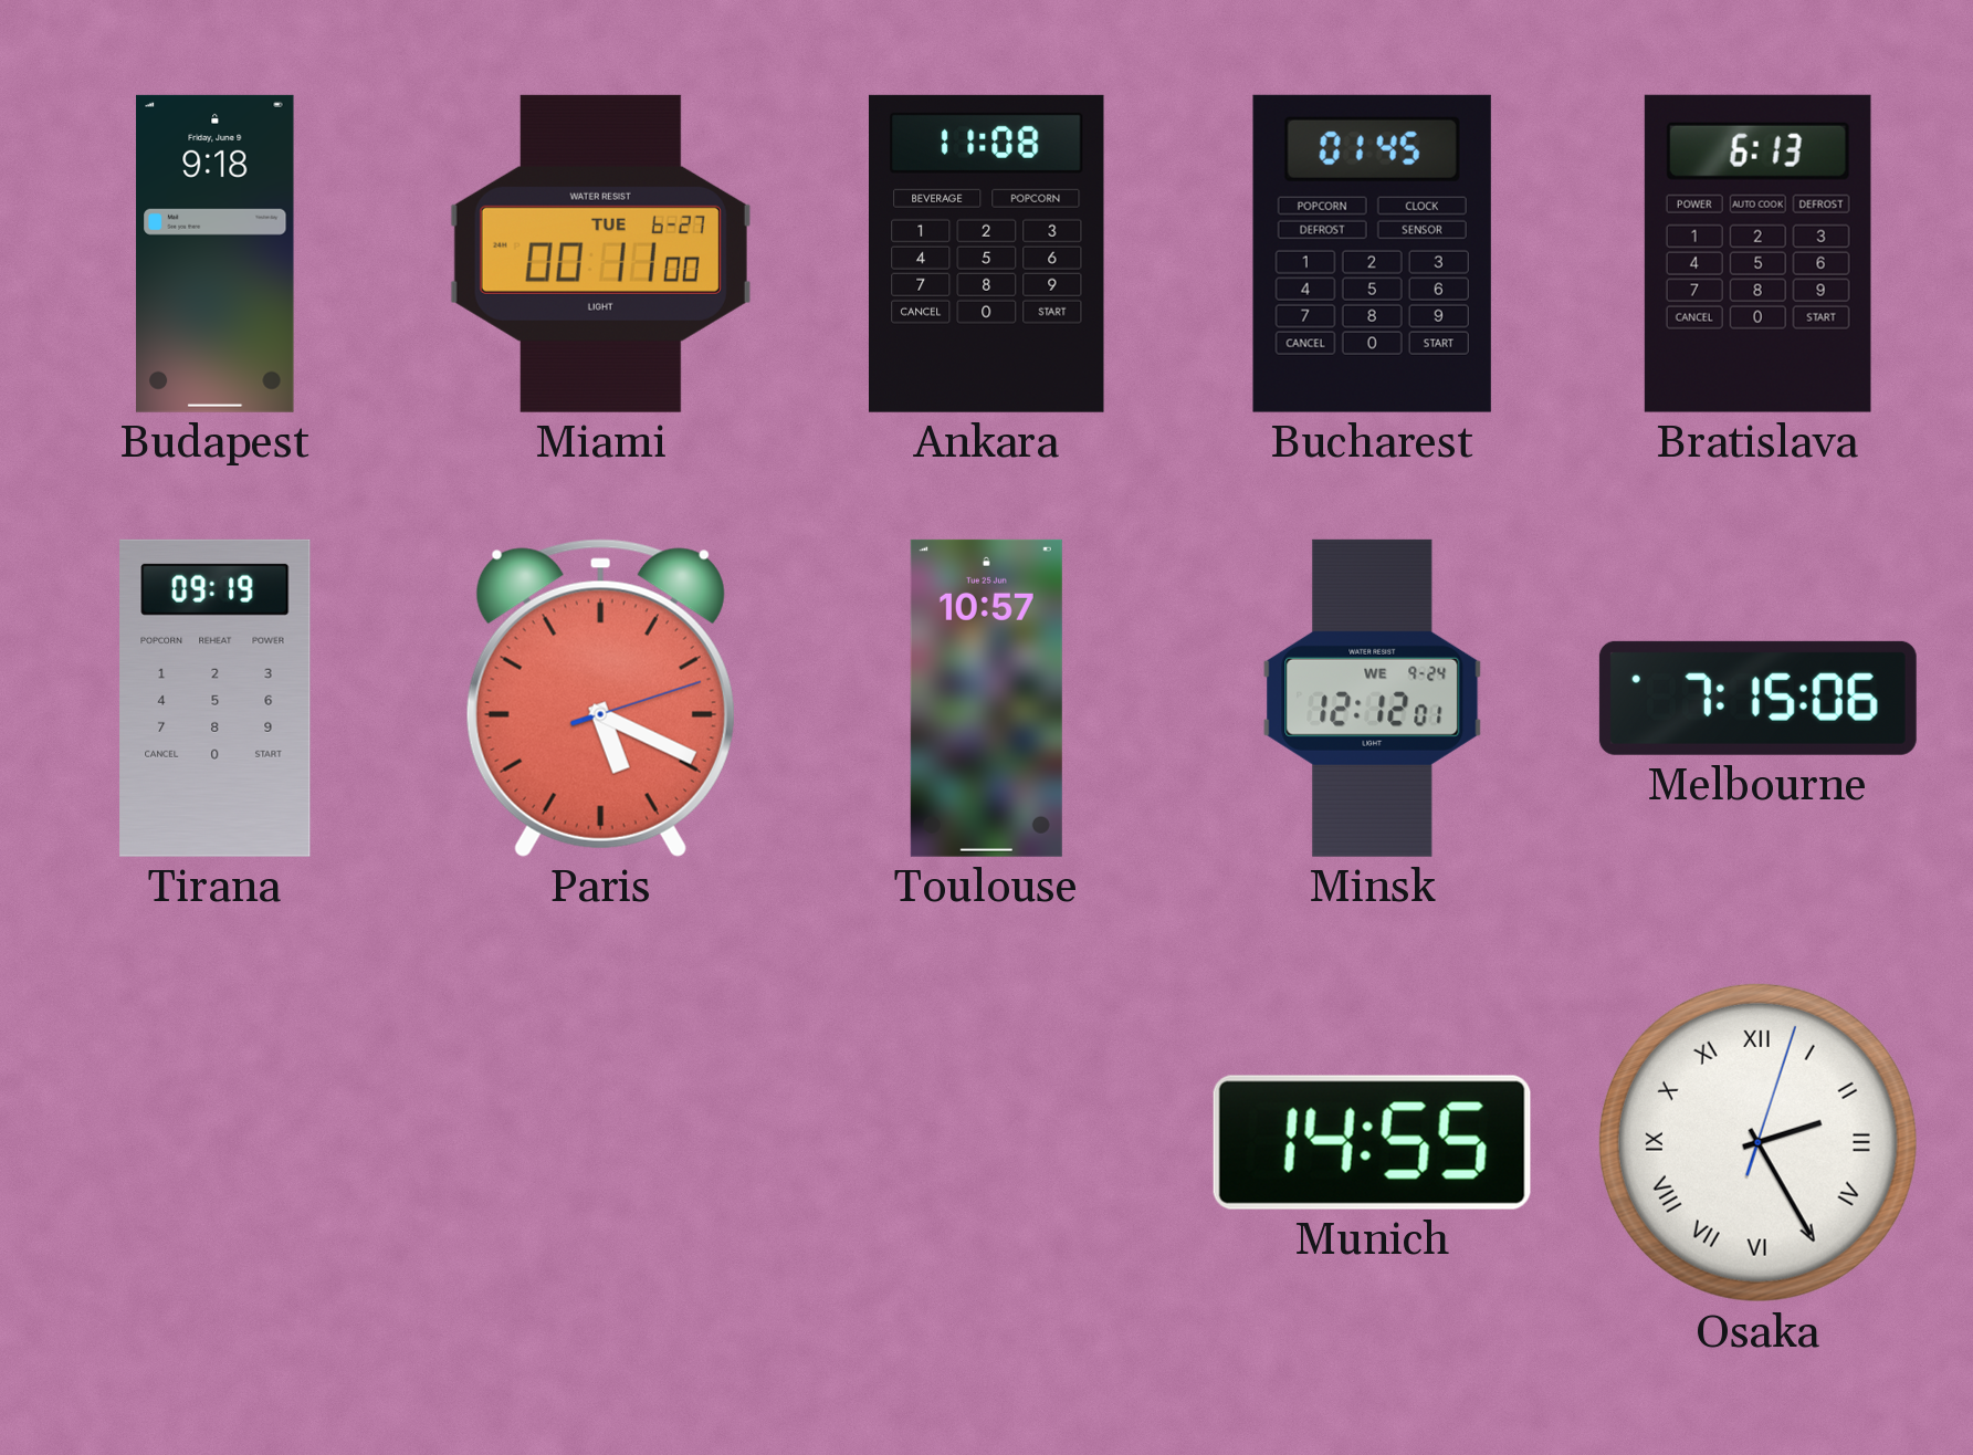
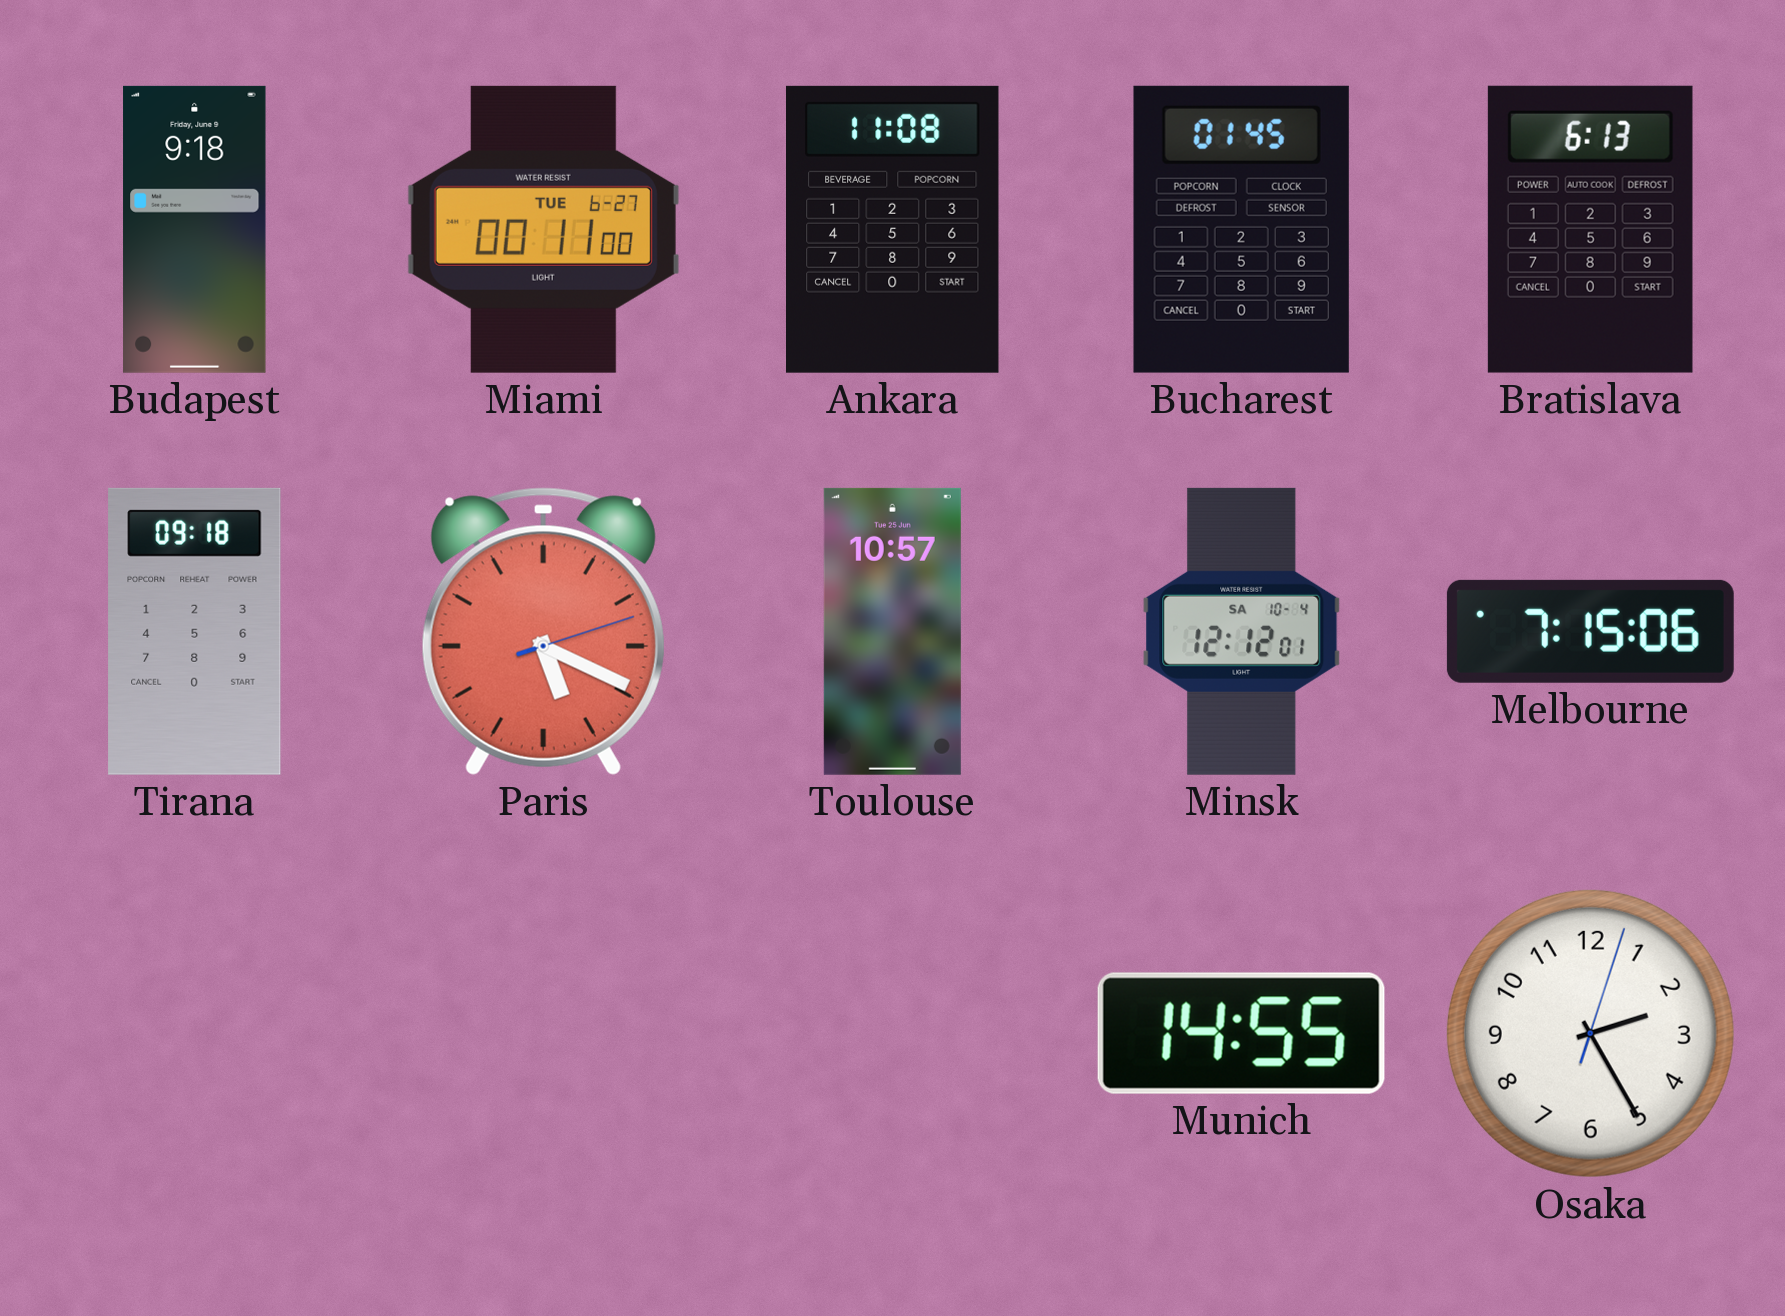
Tirana: 09:19 -> 09:18
Minsk date: WE 9-24 -> SA 10-4
Osaka numerals: Roman -> Arabic
